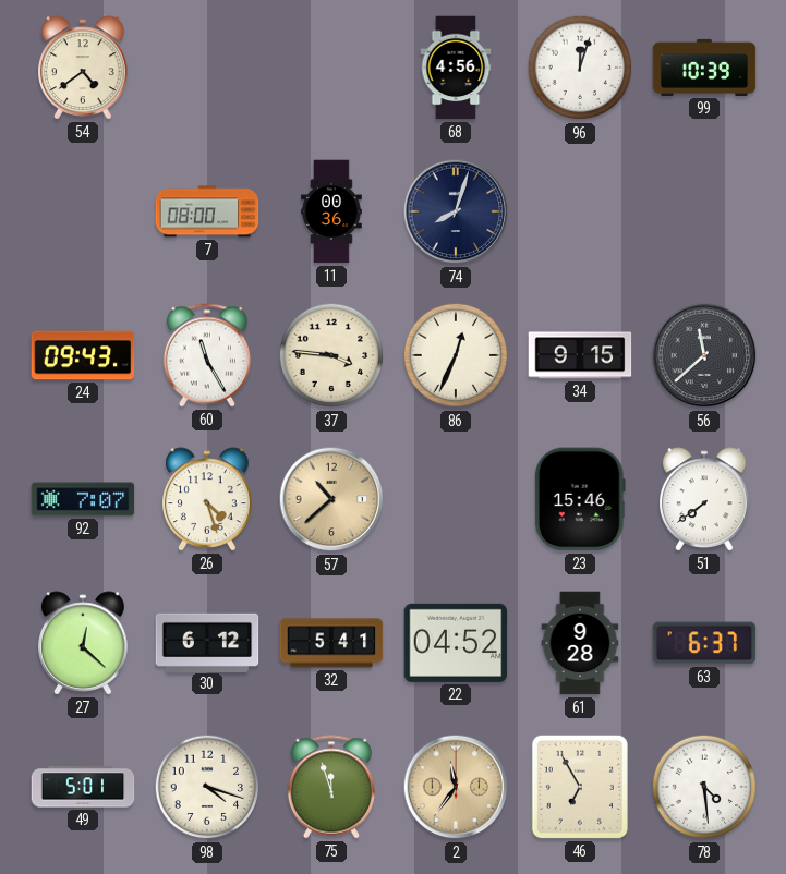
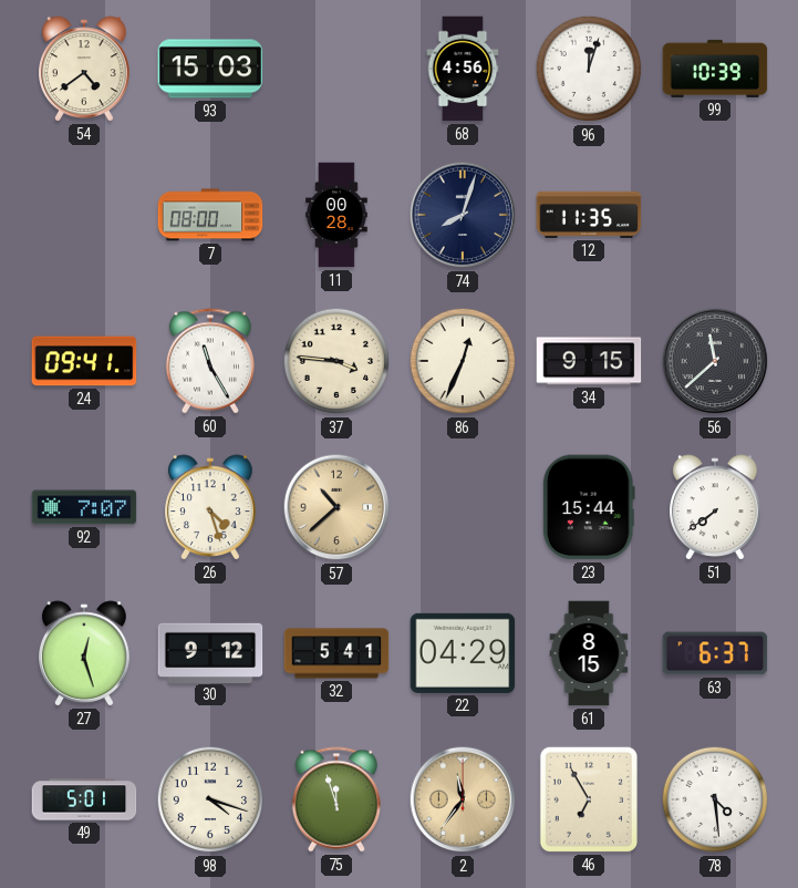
93: none -> 15:03
11: 00:36 -> 00:28
12: none -> 11:35
24: 09:43 -> 09:41
23: 15:46 -> 15:44
27: 12:22 -> 12:27
30: 6:12 -> 9:12
22: 04:52 -> 04:29
61: 9:28 -> 8:15
